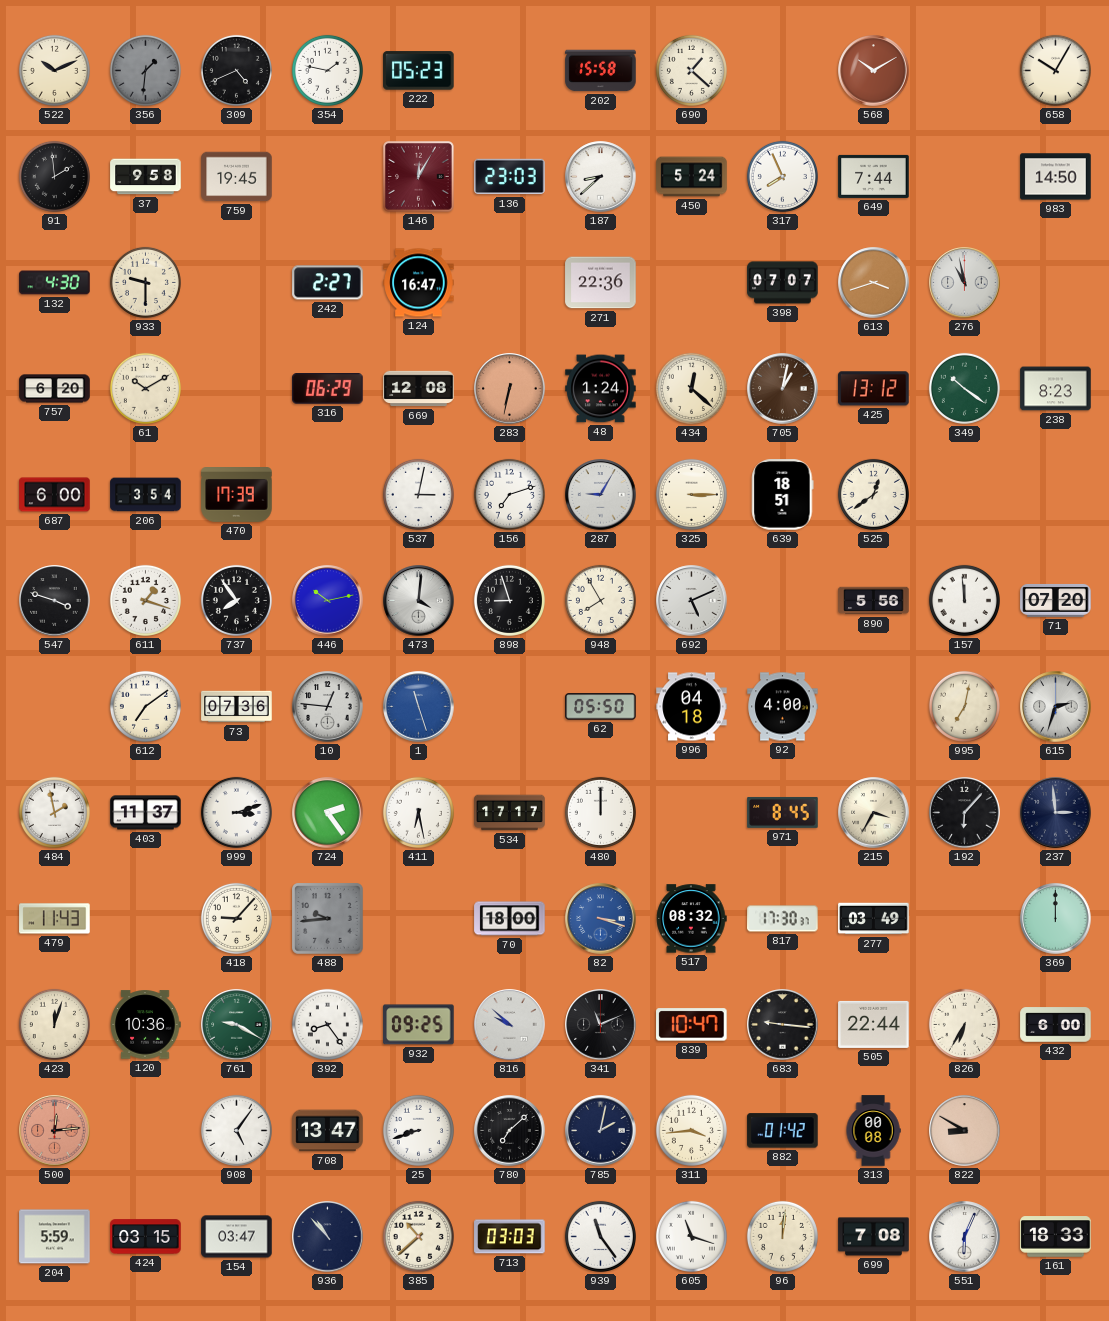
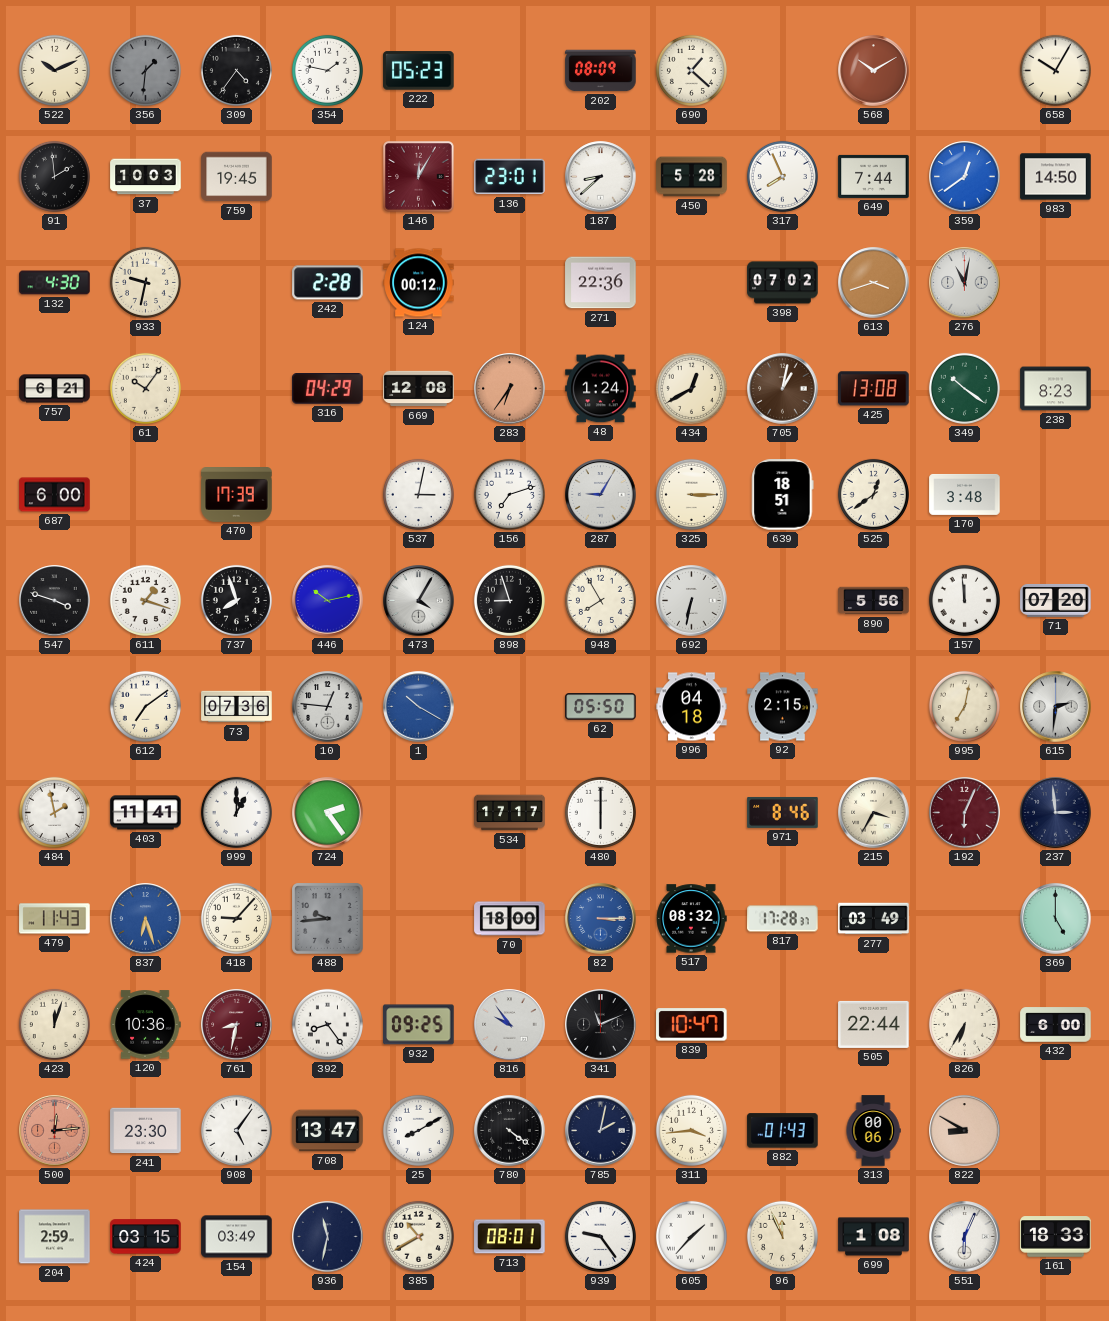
309: 4:41 -> 4:36
202: 15:58 -> 08:09
37: 9:58 -> 10:03
136: 23:03 -> 23:01
450: 5:24 -> 5:28
359: none -> 12:39
933: 9:30 -> 9:32
242: 2:27 -> 2:28
124: 16:47 -> 00:12
398: 07:07 -> 07:02
276: 10:58 -> 11:02
757: 6:20 -> 6:21
61: 10:10 -> 10:06
316: 06:29 -> 04:29
283: 6:32 -> 6:36
434: 12:22 -> 12:40
425: 13:12 -> 13:08
206: 3:54 -> none
170: none -> 3:48
737: 7:54 -> 7:57
473: 4:01 -> 4:05
692: 5:11 -> 6:32
1: 11:27 -> 10:20
92: 4:00 -> 2:15
615: 2:33 -> 2:31
403: 11:37 -> 11:41
999: 3:12 -> 1:00
411: 6:28 -> none
480: 12:00 -> 6:00
971: 8:45 -> 8:46
192: 6:07 -> 6:04
192 dial: black -> burgundy
837: none -> 6:27
82: 3:18 -> 3:15
817: 17:30 -> 17:28
369: 12:00 -> 5:00
761: 9:20 -> 8:32
761 dial: green -> burgundy
816: 9:52 -> 9:54
683: 9:16 -> none
241: none -> 23:30
25: 8:42 -> 8:10
780: 7:08 -> 4:21
882: 01:42 -> 01:43
313: 00:08 -> 00:06
204: 5:59 -> 2:59
154: 03:47 -> 03:49
936: 10:53 -> 11:32
385: 10:38 -> 10:40
713: 03:03 -> 08:01
939: 11:24 -> 9:24
605: 11:18 -> 1:37
96: 12:01 -> 11:56
699: 7:08 -> 1:08
